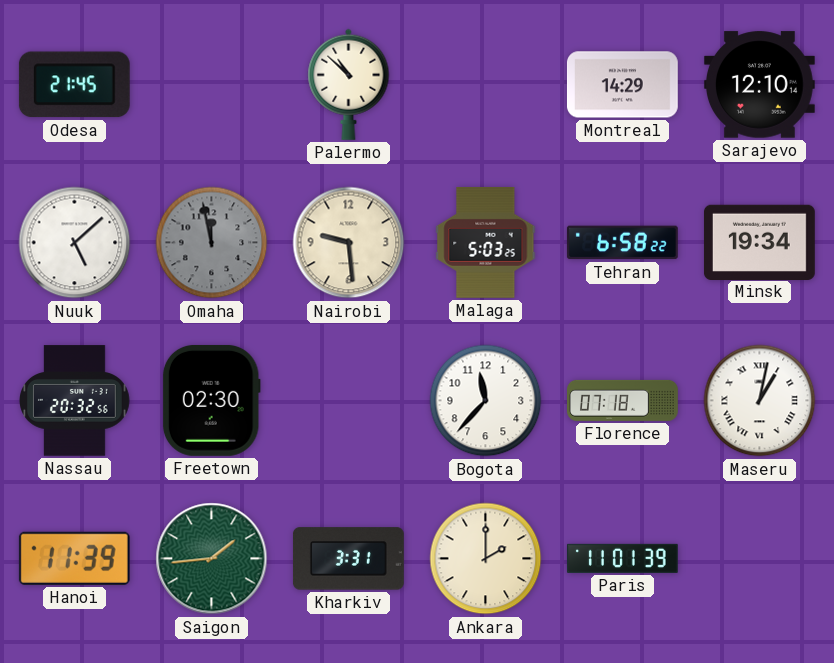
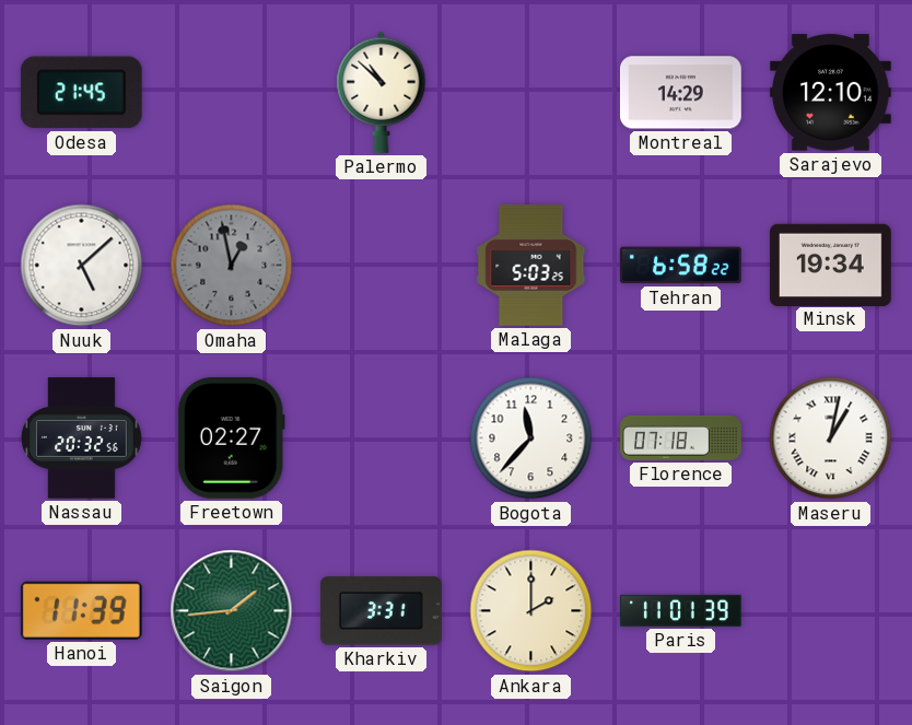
Omaha: 11:58 -> 12:58
Nairobi: 9:29 -> none
Freetown: 02:30 -> 02:27
